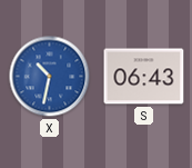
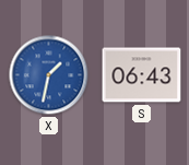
X: 10:32 -> 1:32
